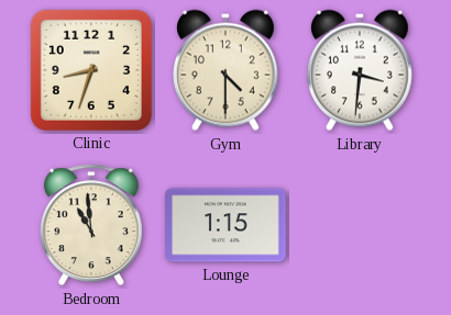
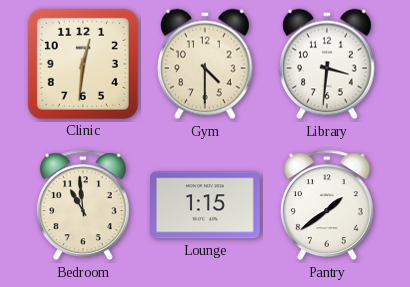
Clinic: 8:33 -> 12:31
Pantry: none -> 1:39
